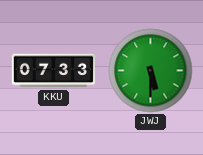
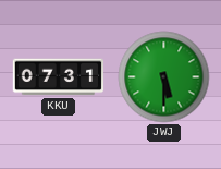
KKU: 07:33 -> 07:31
